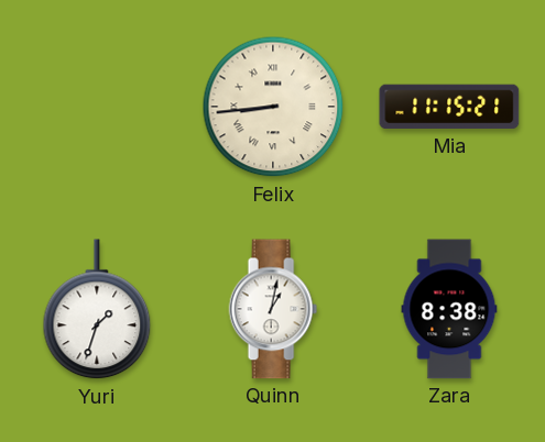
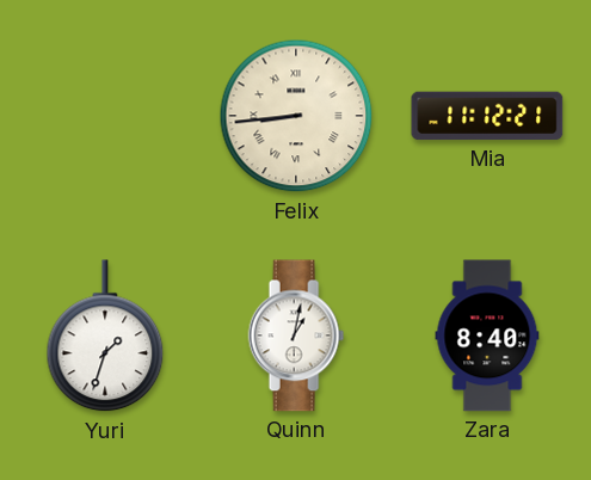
Mia: 11:15 -> 11:12
Zara: 8:38 -> 8:40
